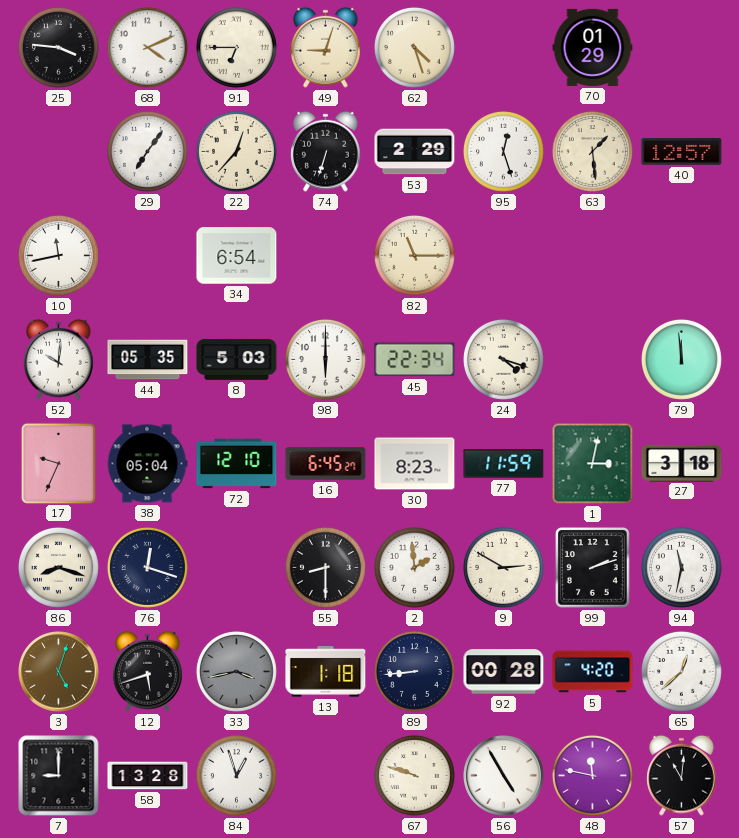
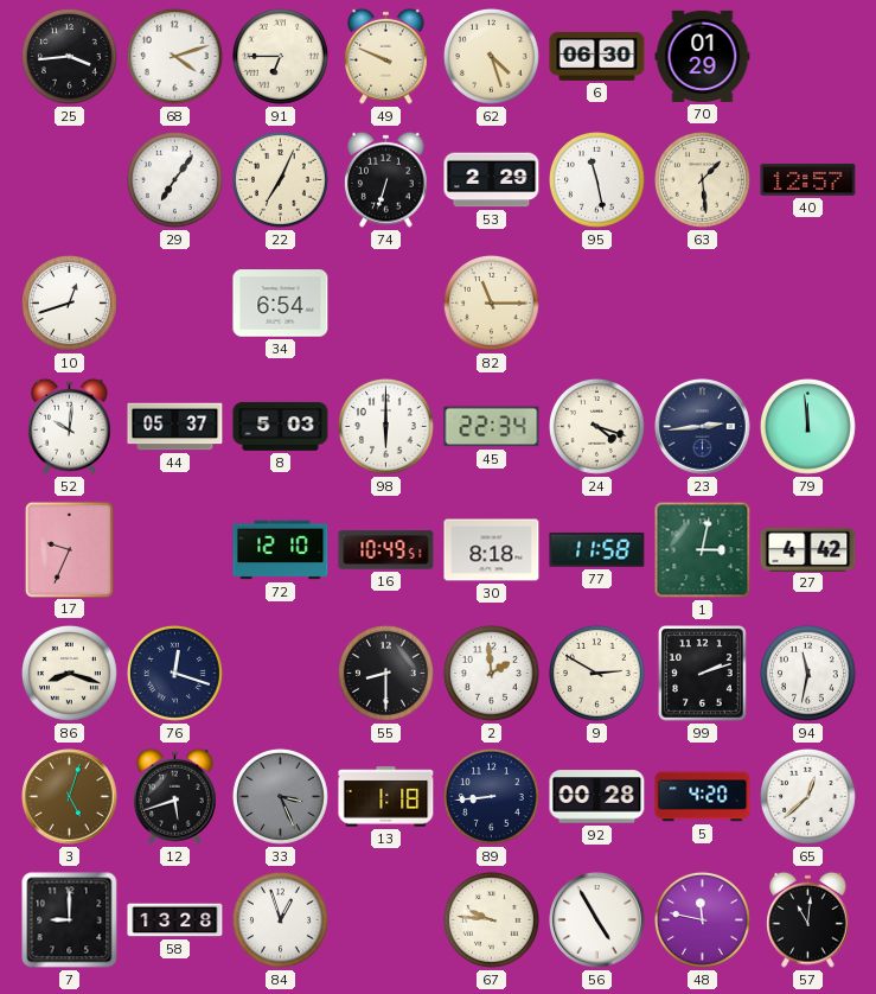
25: 3:46 -> 3:44
68: 4:11 -> 4:12
49: 9:03 -> 9:49
6: none -> 06:30
22: 12:37 -> 7:04
95: 12:27 -> 11:28
10: 11:43 -> 12:42
44: 05:35 -> 05:37
23: none -> 2:44
38: 05:04 -> none
16: 6:45 -> 10:49
30: 8:23 -> 8:18
77: 11:59 -> 11:58
27: 3:18 -> 4:42
33: 3:43 -> 3:26
67: 9:48 -> 9:46
